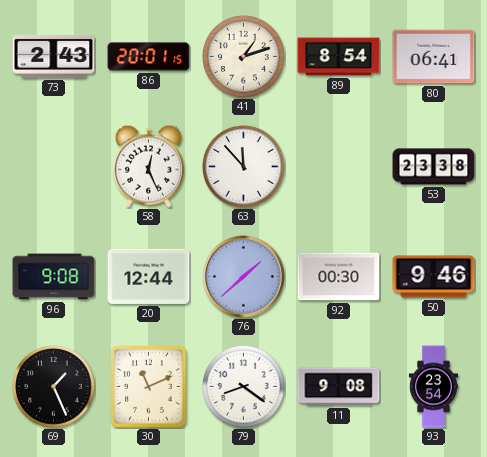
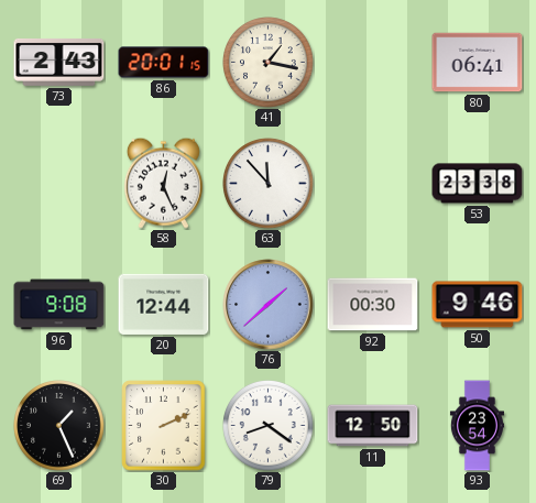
41: 1:12 -> 1:17
89: 8:54 -> none
30: 11:11 -> 2:11
11: 9:08 -> 12:50
